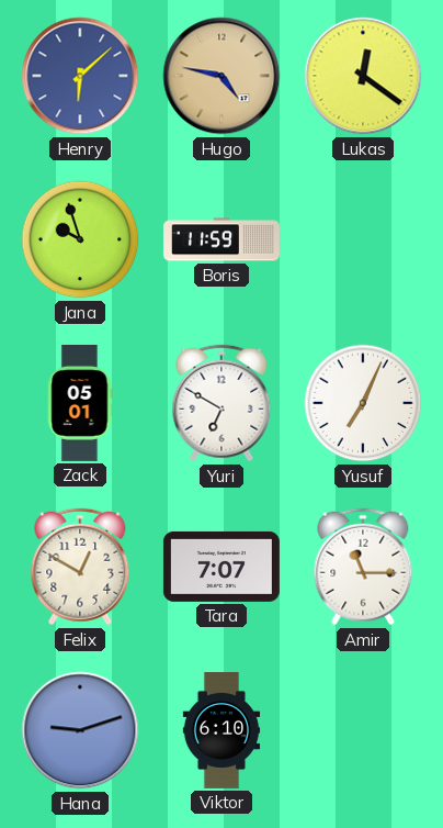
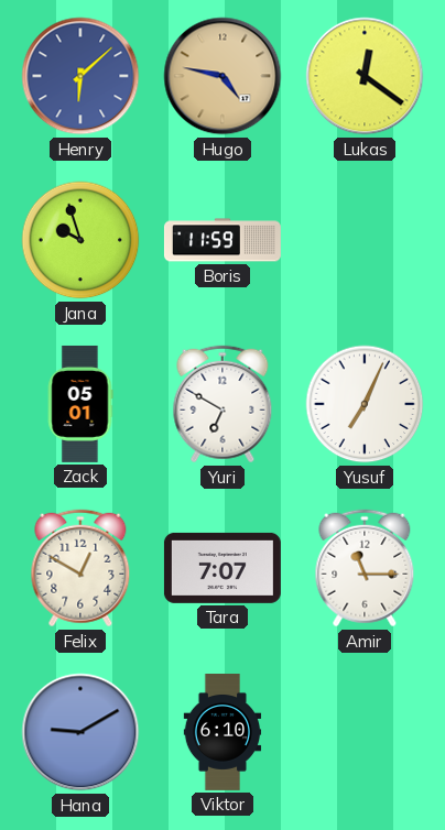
Hana: 9:12 -> 9:10
